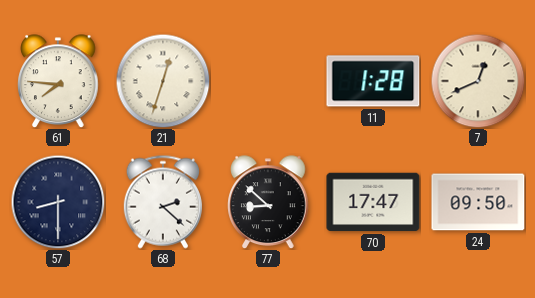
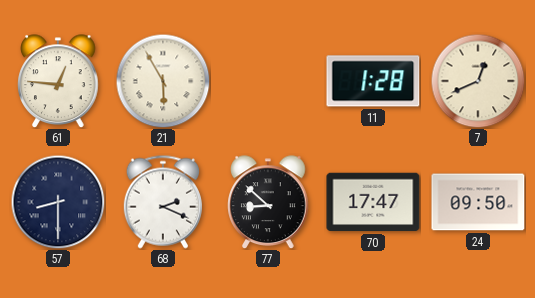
61: 7:46 -> 12:46
21: 12:33 -> 5:55
68: 2:22 -> 2:19
